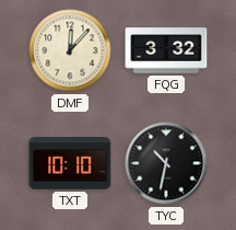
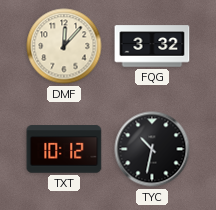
TXT: 10:10 -> 10:12
